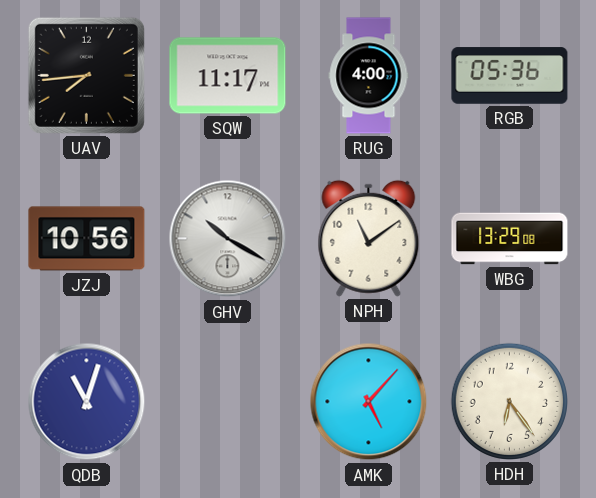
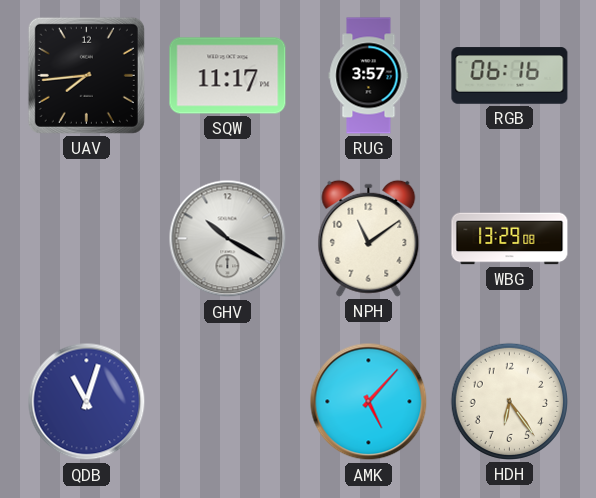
RUG: 4:00 -> 3:57
RGB: 05:36 -> 06:16
JZJ: 10:56 -> none
